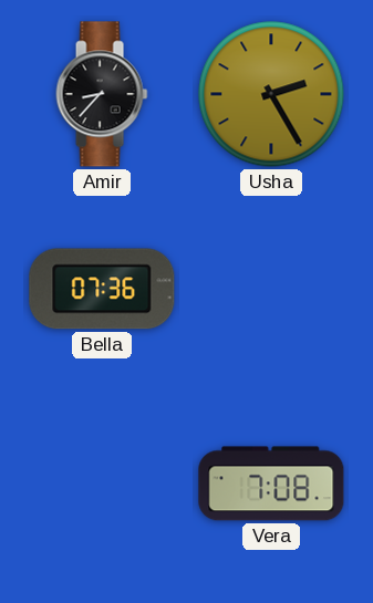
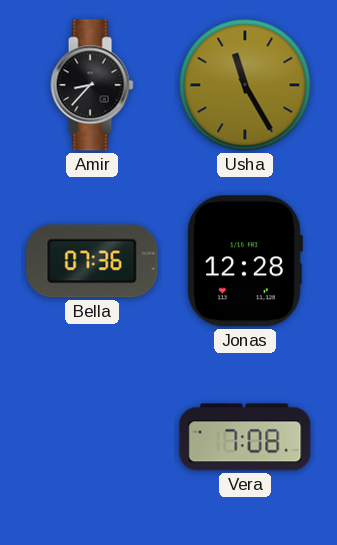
Usha: 2:25 -> 11:25
Jonas: none -> 12:28
